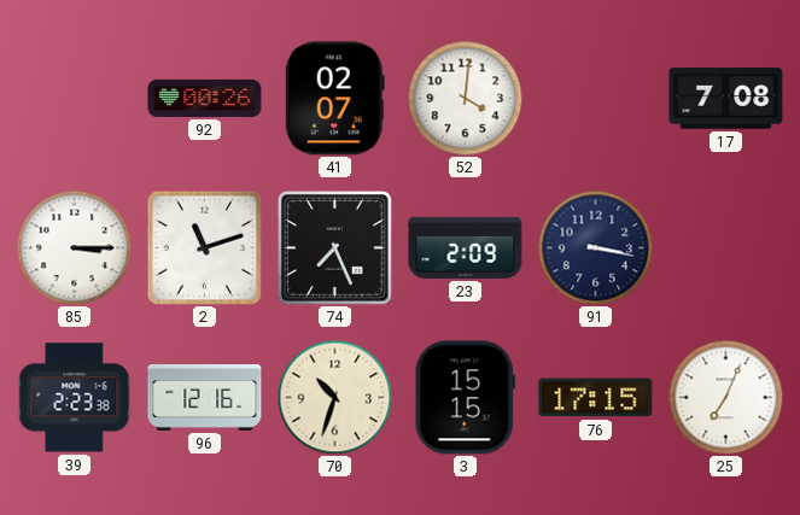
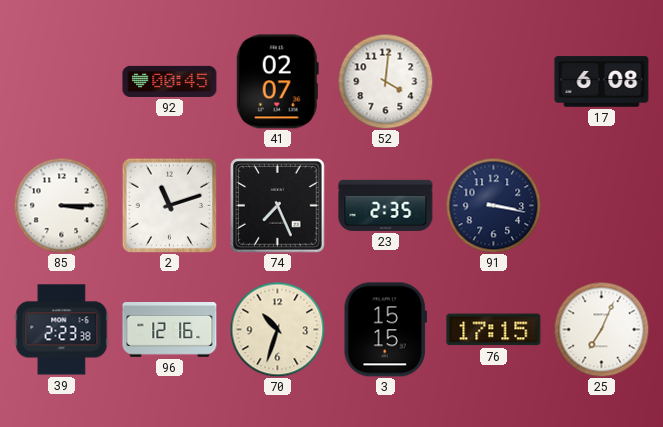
92: 00:26 -> 00:45
17: 7:08 -> 6:08
23: 2:09 -> 2:35
